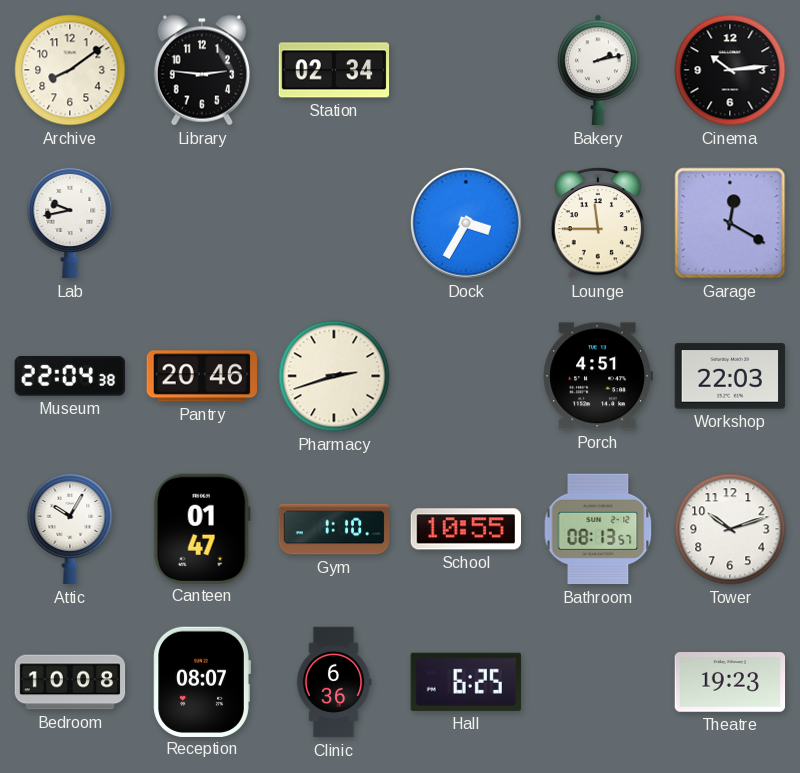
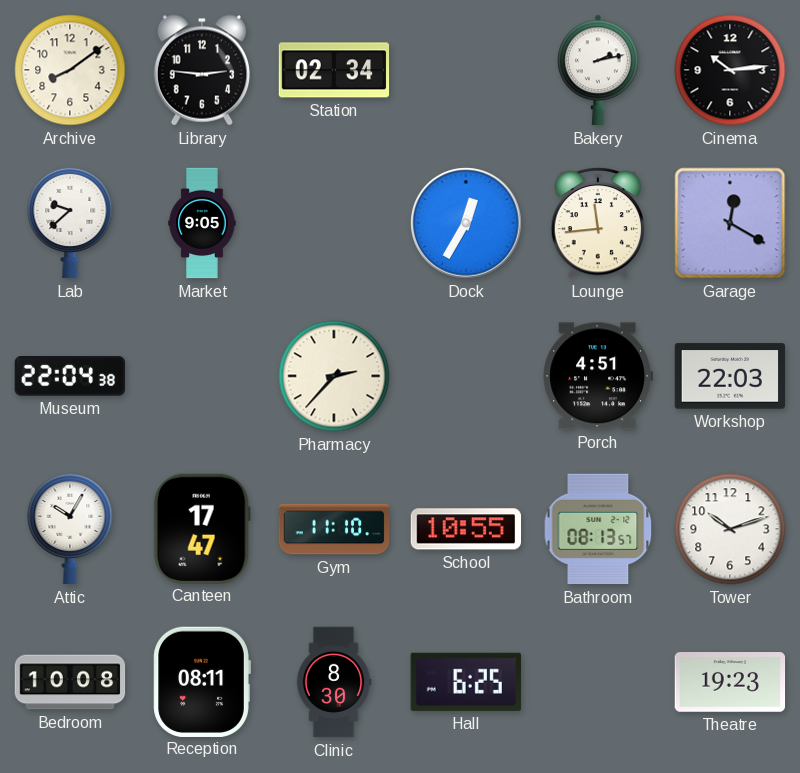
Lab: 9:43 -> 9:38
Market: none -> 9:05
Dock: 3:35 -> 12:35
Lounge: 11:45 -> 11:44
Pantry: 20:46 -> none
Pharmacy: 2:42 -> 2:37
Canteen: 01:47 -> 17:47
Gym: 1:10 -> 11:10
Reception: 08:07 -> 08:11
Clinic: 6:36 -> 8:30
